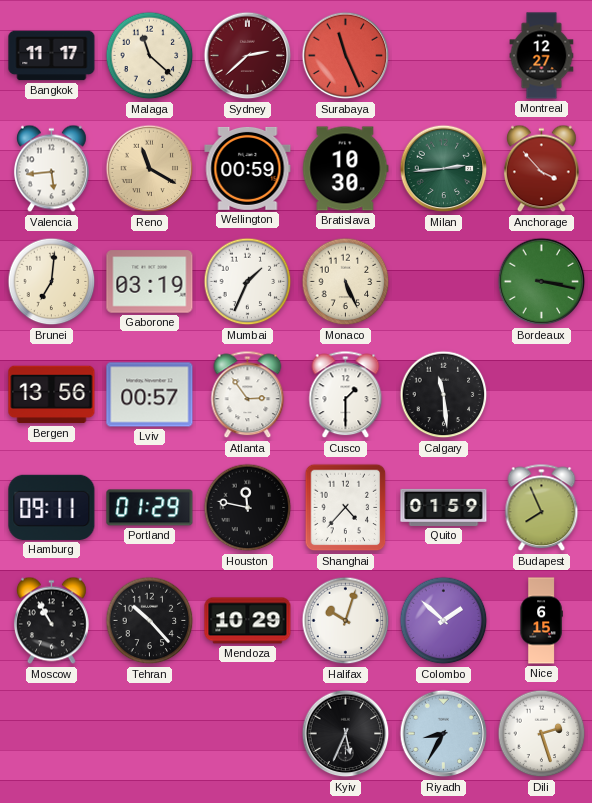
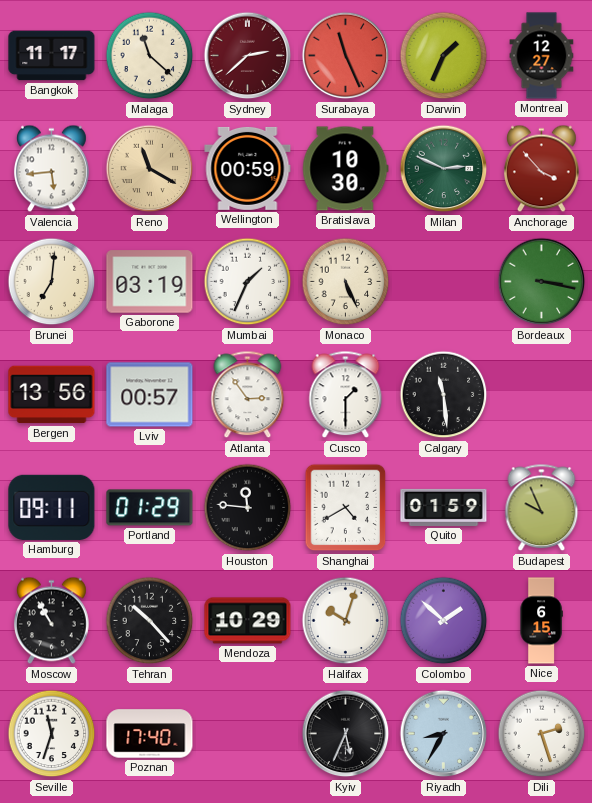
Darwin: none -> 1:34
Milan: 2:44 -> 2:49
Houston: 11:47 -> 11:46
Shanghai: 4:37 -> 4:40
Budapest: 7:56 -> 9:56
Seville: none -> 11:33
Poznan: none -> 17:40
